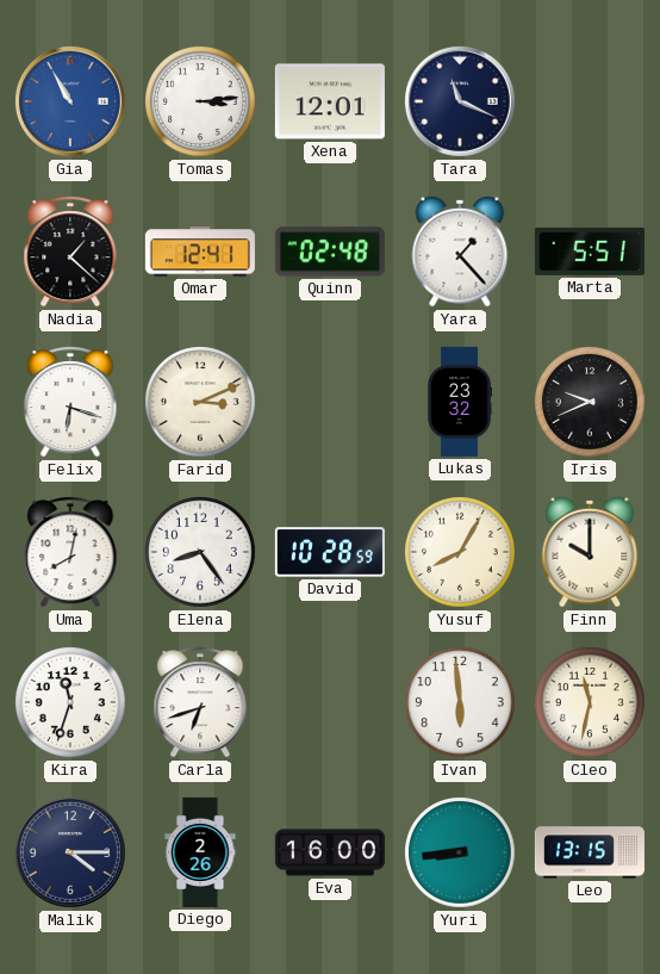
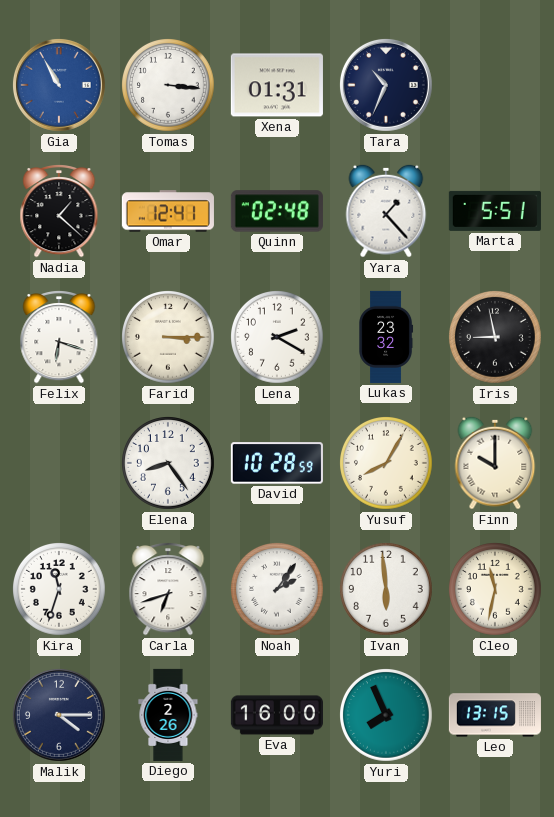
Tomas: 3:14 -> 3:16
Xena: 12:01 -> 01:31
Tara: 11:19 -> 10:34
Farid: 3:11 -> 3:15
Lena: none -> 2:20
Iris: 9:41 -> 8:58
Uma: 8:02 -> none
Noah: none -> 2:06
Yuri: 8:44 -> 7:56
